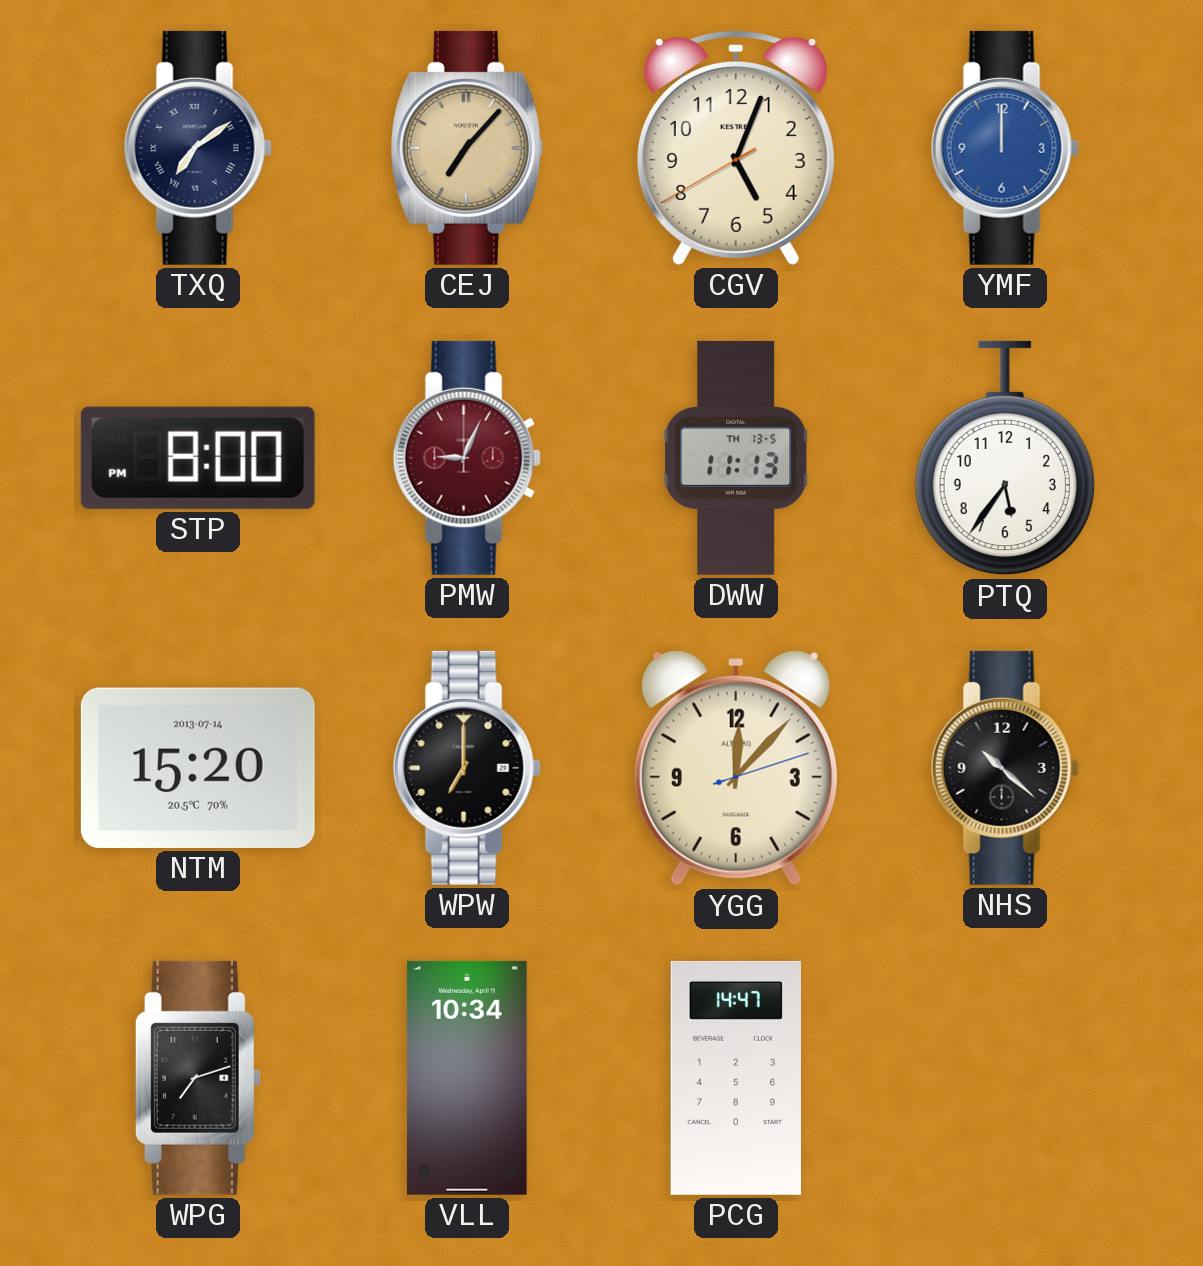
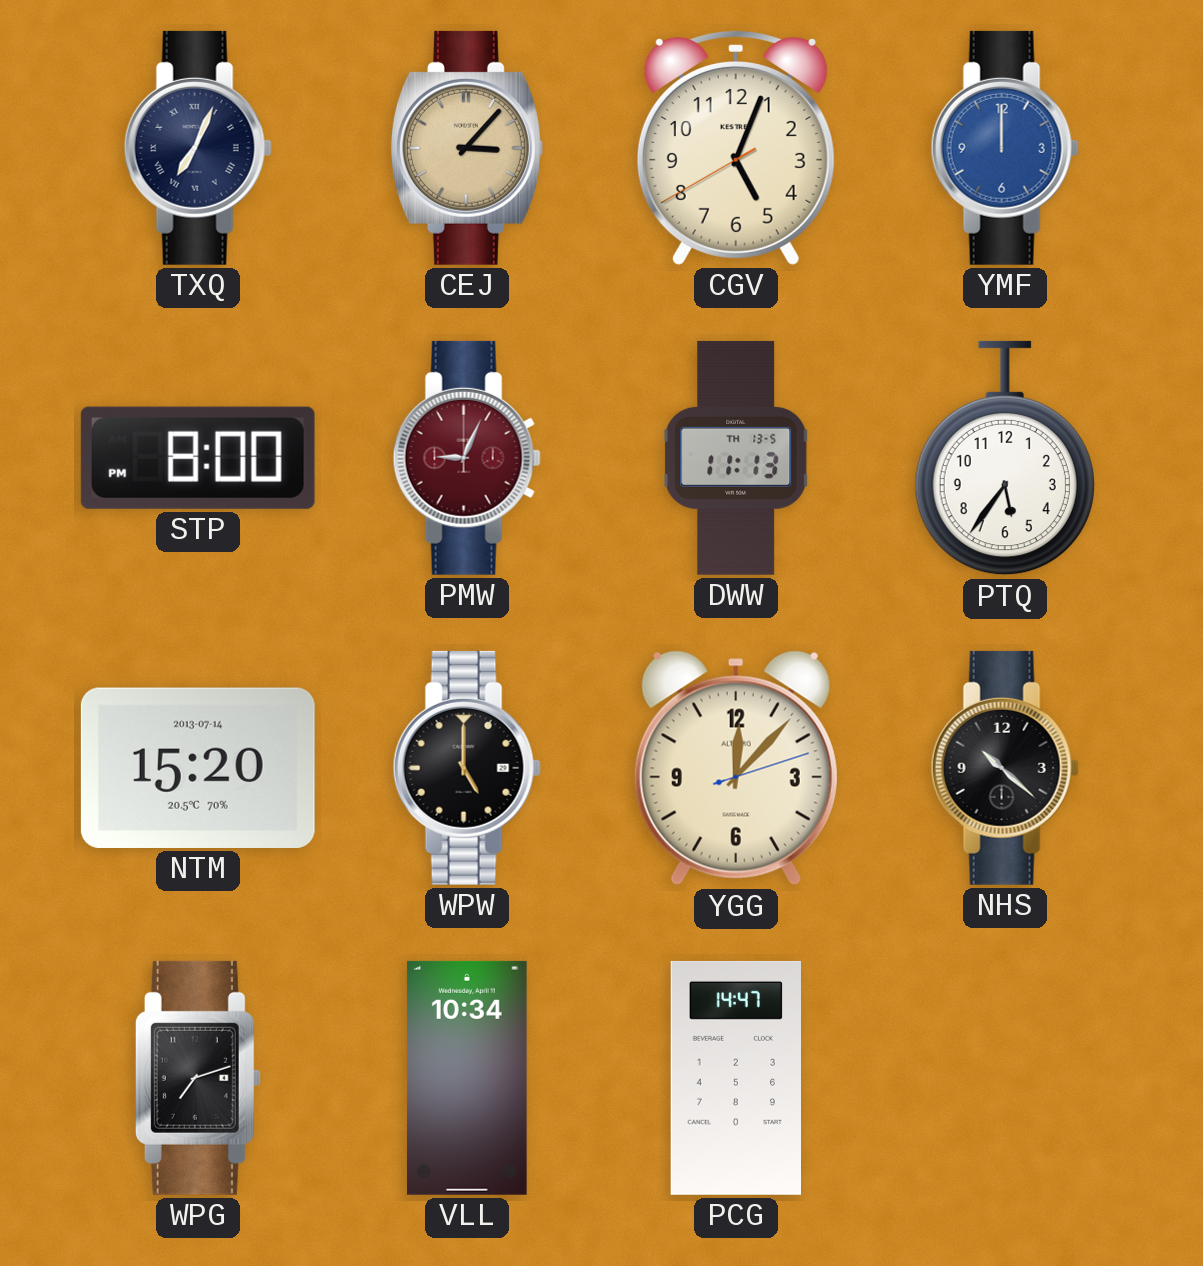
TXQ: 7:09 -> 7:04
CEJ: 7:07 -> 3:07
WPW: 7:00 -> 5:00
